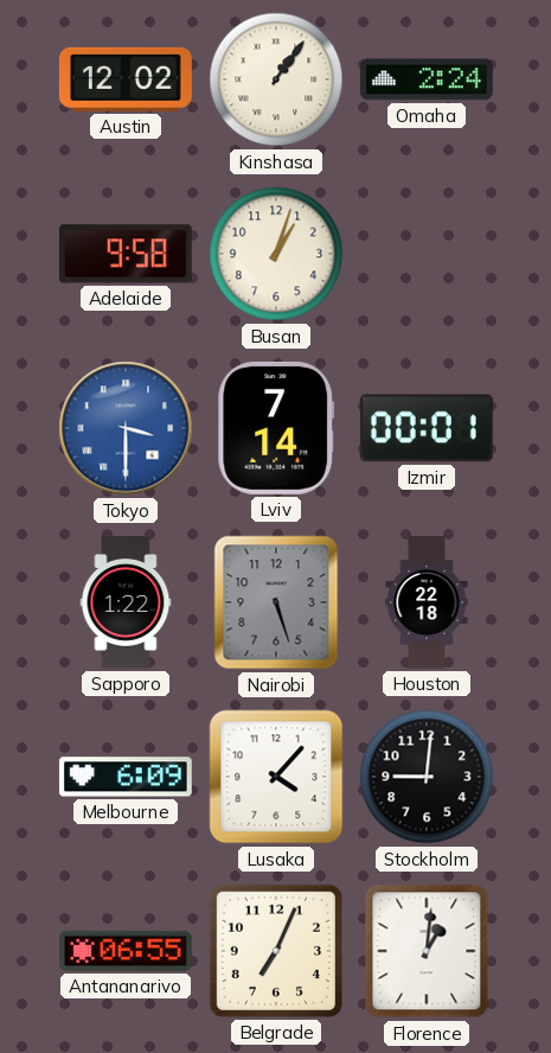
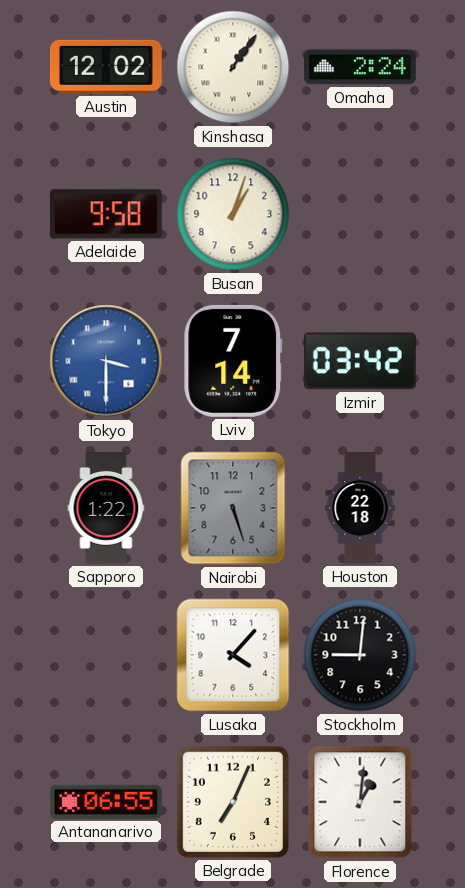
Izmir: 00:01 -> 03:42
Melbourne: 6:09 -> none
